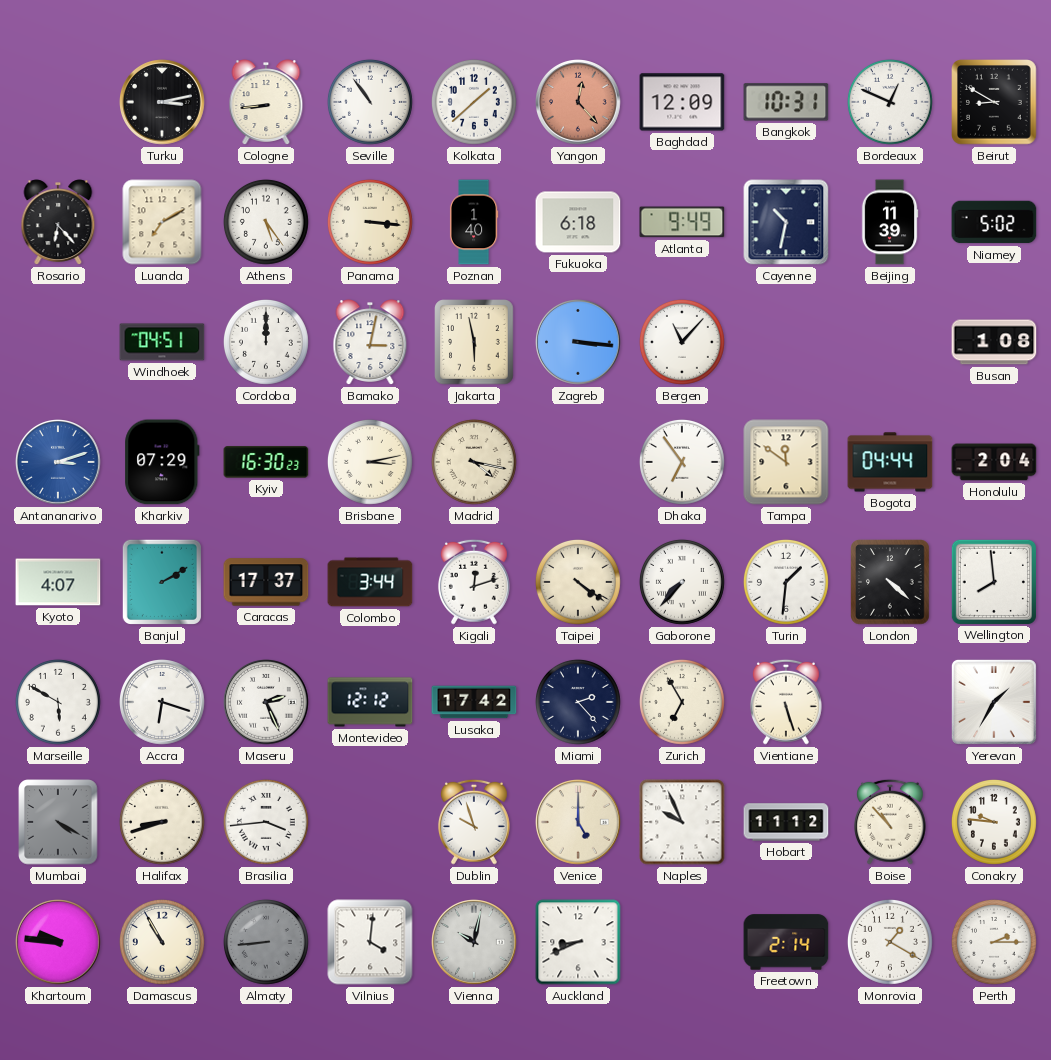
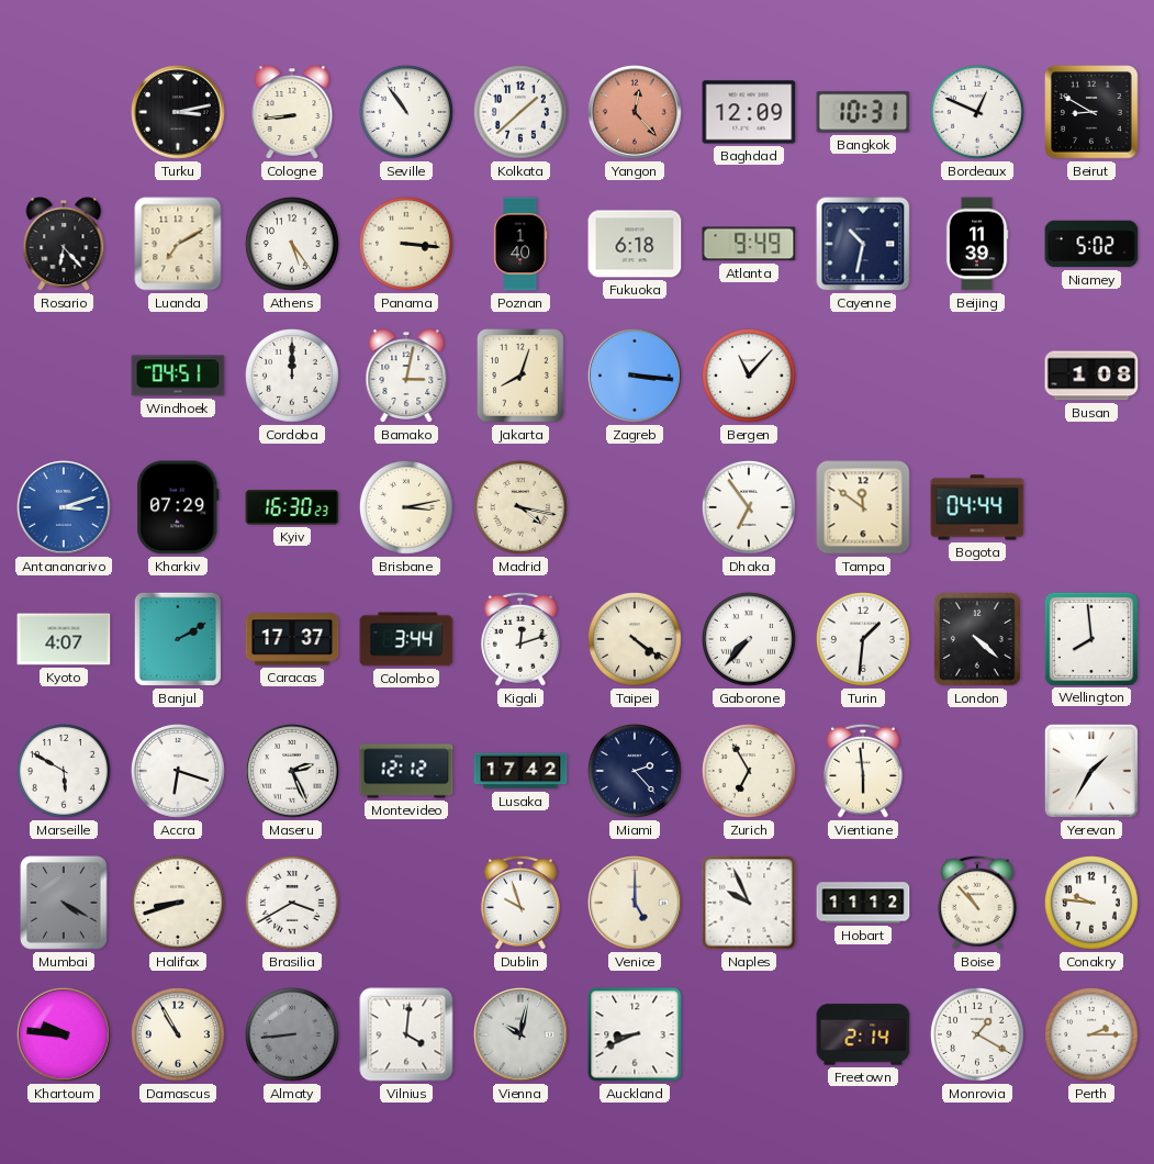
Jakarta: 5:58 -> 8:03
Honolulu: 2:04 -> none
Vientiane: 5:27 -> 5:59
Brasilia: 3:44 -> 3:40
